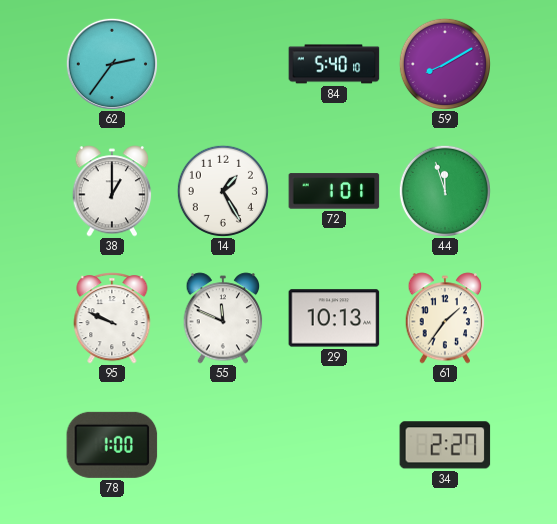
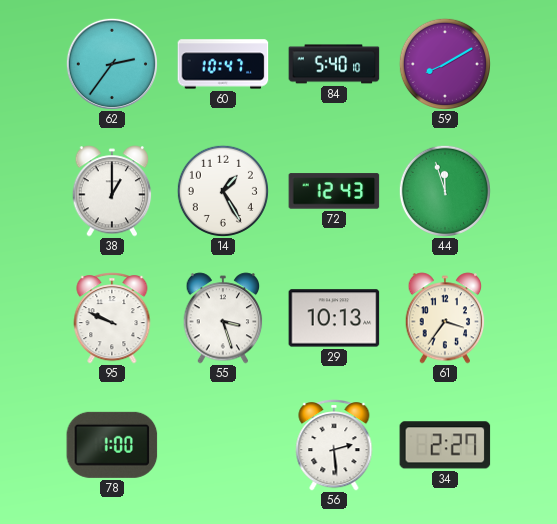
60: none -> 10:47
72: 1:01 -> 12:43
55: 11:49 -> 3:27
61: 1:36 -> 3:36
56: none -> 2:29
